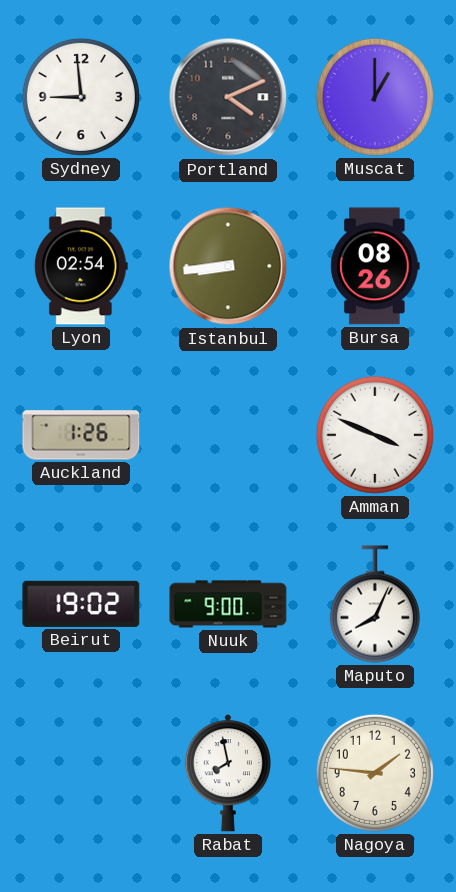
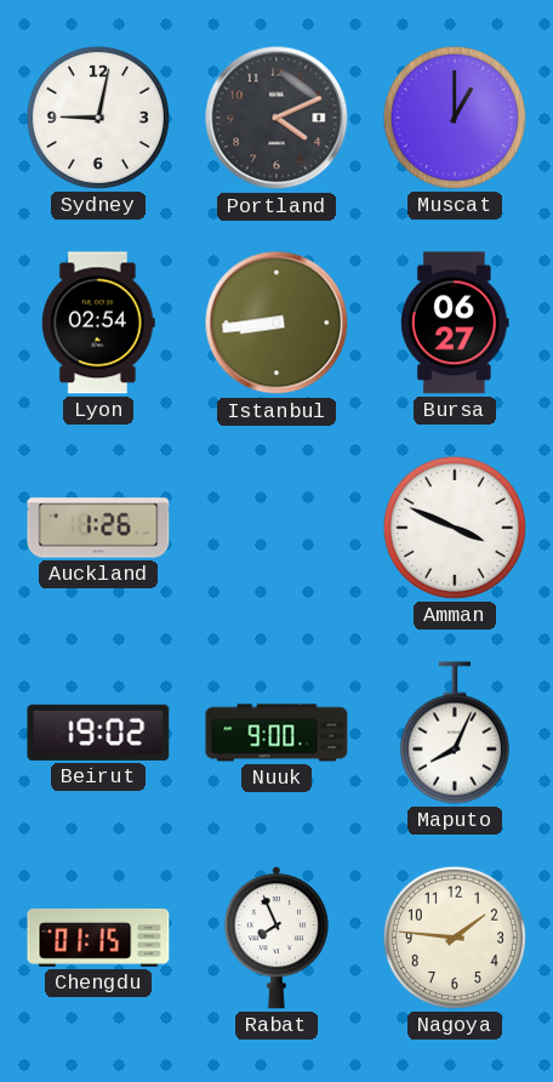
Sydney: 8:59 -> 9:02
Bursa: 08:26 -> 06:27
Chengdu: none -> 01:15
Rabat: 7:58 -> 7:56
